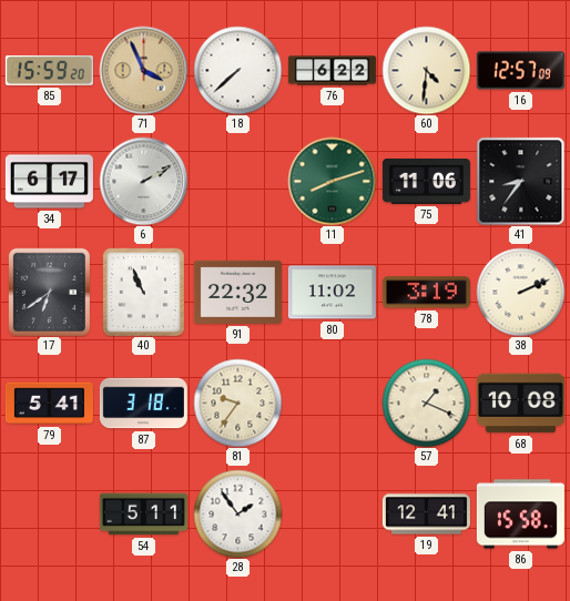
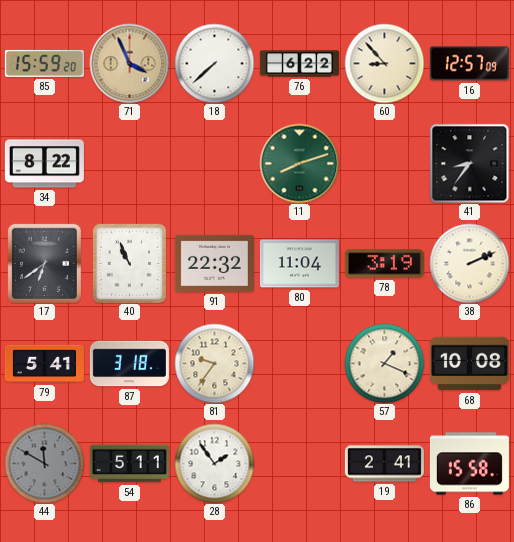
60: 4:31 -> 8:53
34: 6:17 -> 8:22
6: 2:10 -> none
75: 11:06 -> none
80: 11:02 -> 11:04
44: none -> 11:50
19: 12:41 -> 2:41
